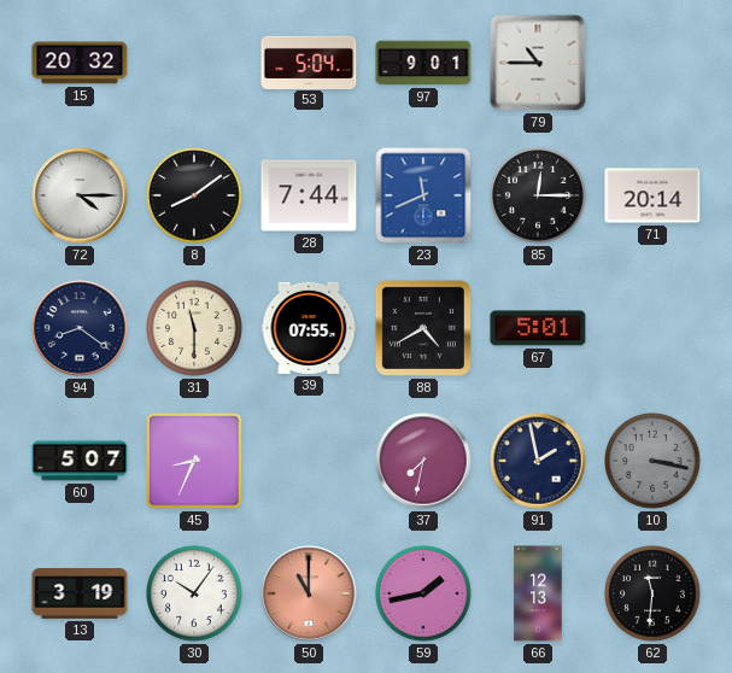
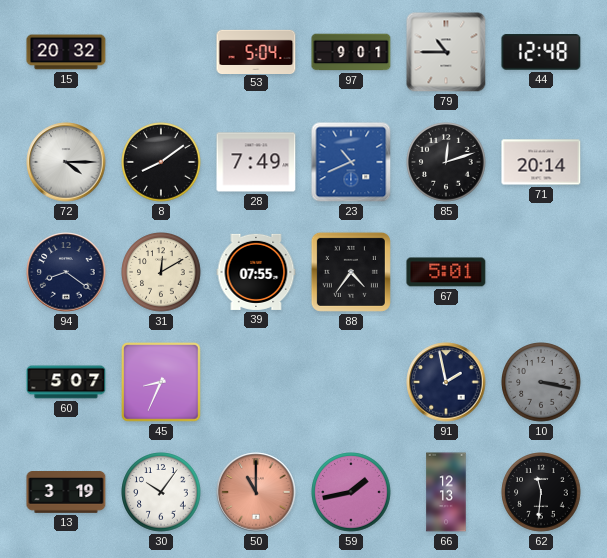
44: none -> 12:48
28: 7:44 -> 7:49
23: 11:41 -> 10:41
85: 12:15 -> 12:12
31: 11:30 -> 12:10
88: 4:40 -> 4:36
37: 7:32 -> none
